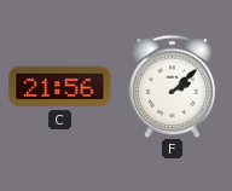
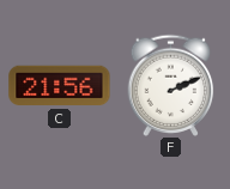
F: 2:08 -> 2:11
